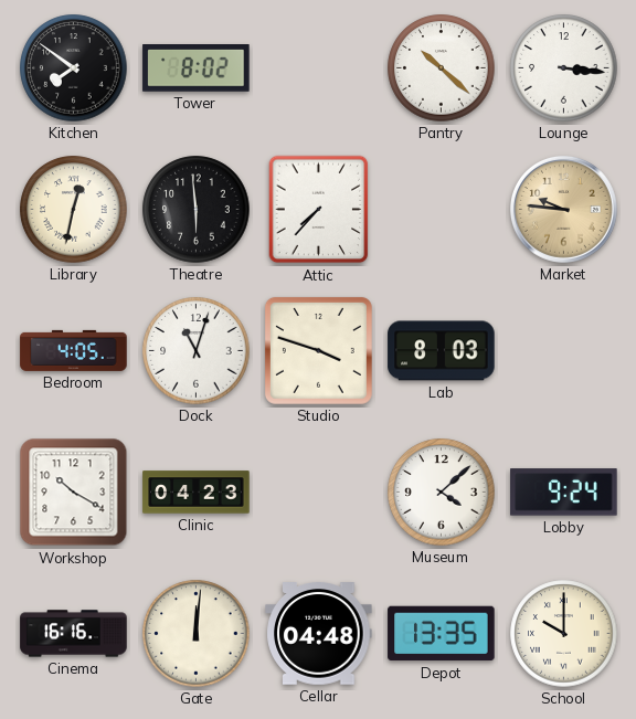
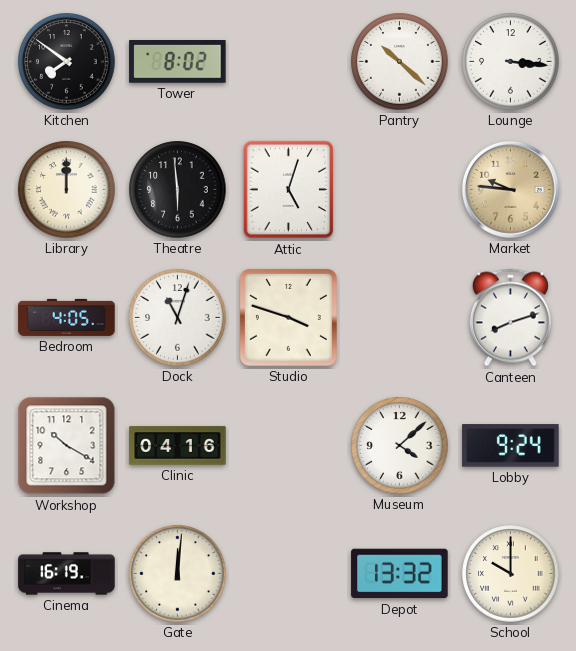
Library: 12:32 -> 12:00
Attic: 7:37 -> 5:03
Lab: 8:03 -> none
Canteen: none -> 8:12
Clinic: 04:23 -> 04:16
Cinema: 16:16 -> 16:19
Cellar: 04:48 -> none
Depot: 13:35 -> 13:32
